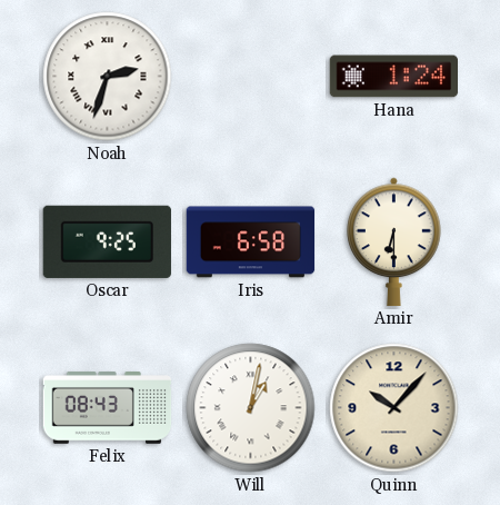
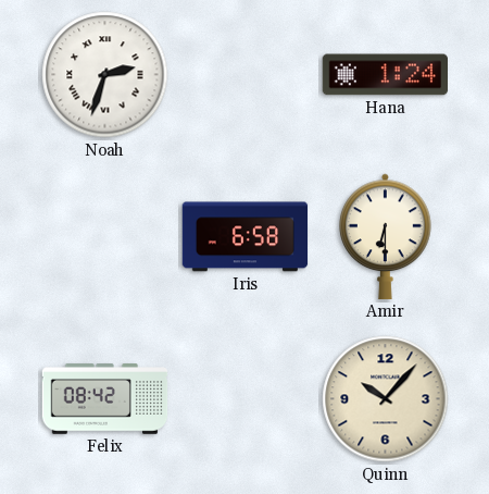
Oscar: 9:25 -> none
Felix: 08:43 -> 08:42
Will: 1:02 -> none
